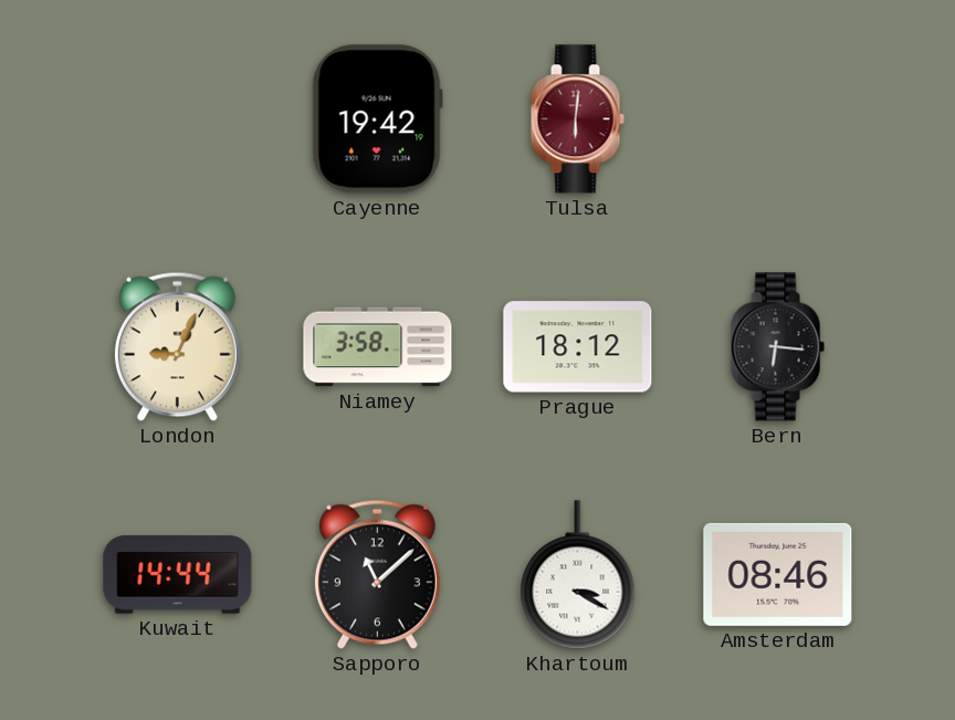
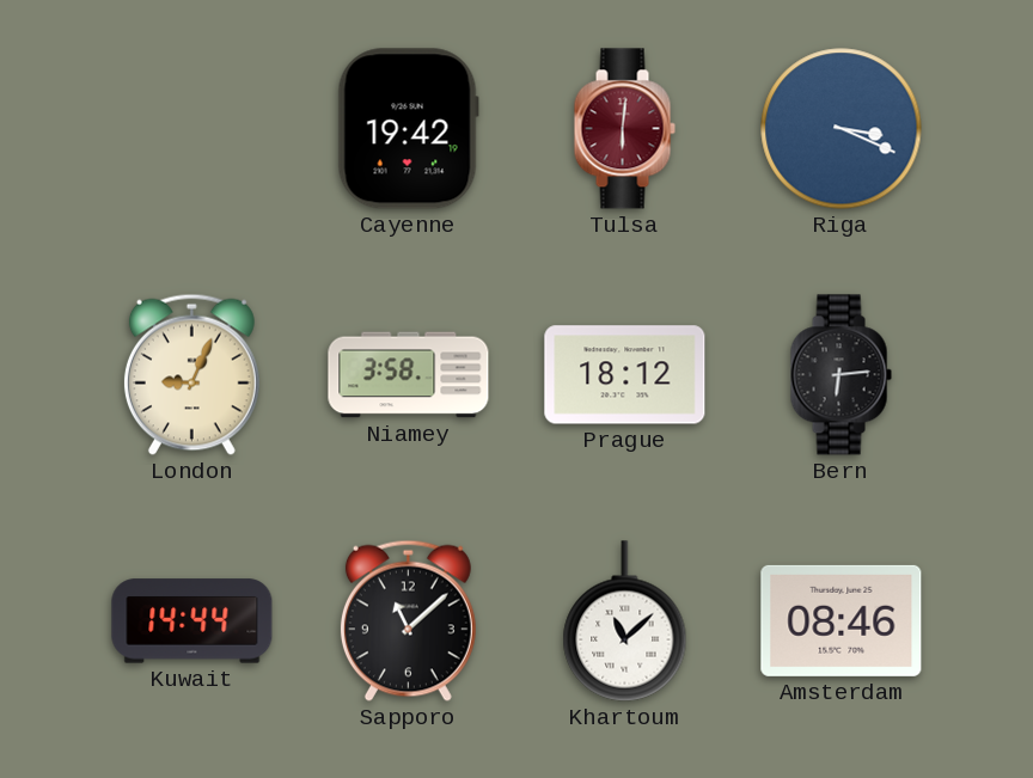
Riga: none -> 3:19
Bern: 6:16 -> 6:14
Khartoum: 3:20 -> 11:08
